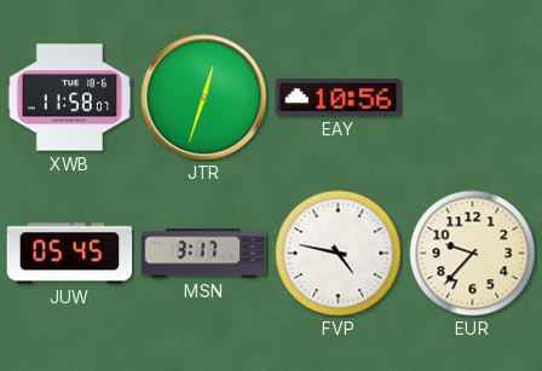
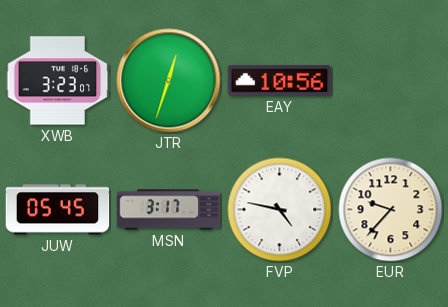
XWB: 11:58 -> 3:23
